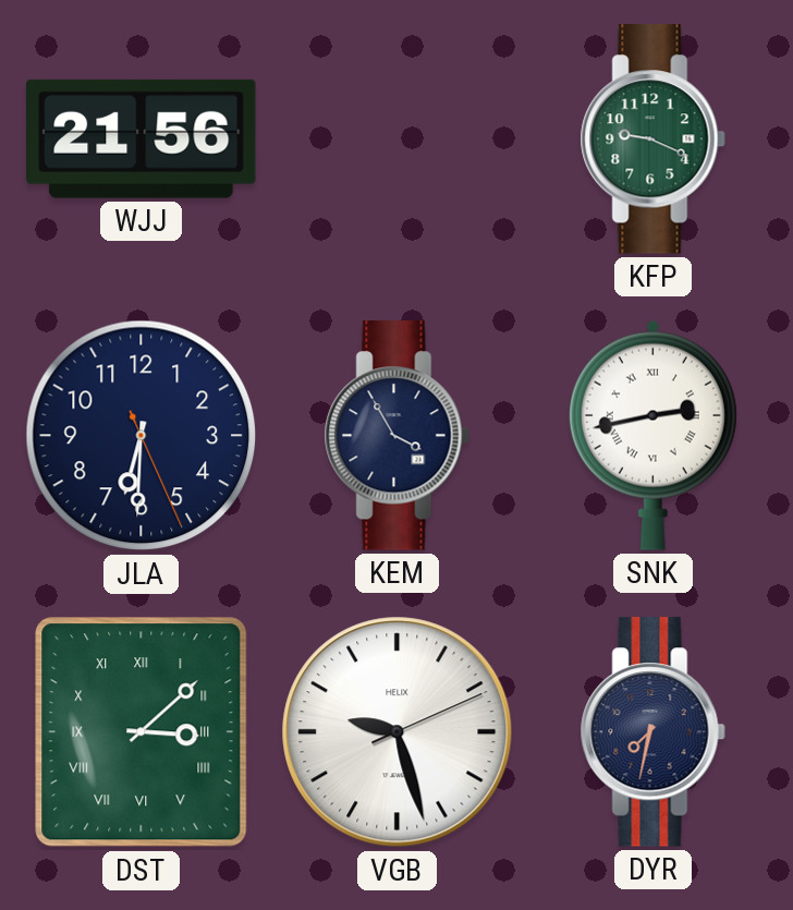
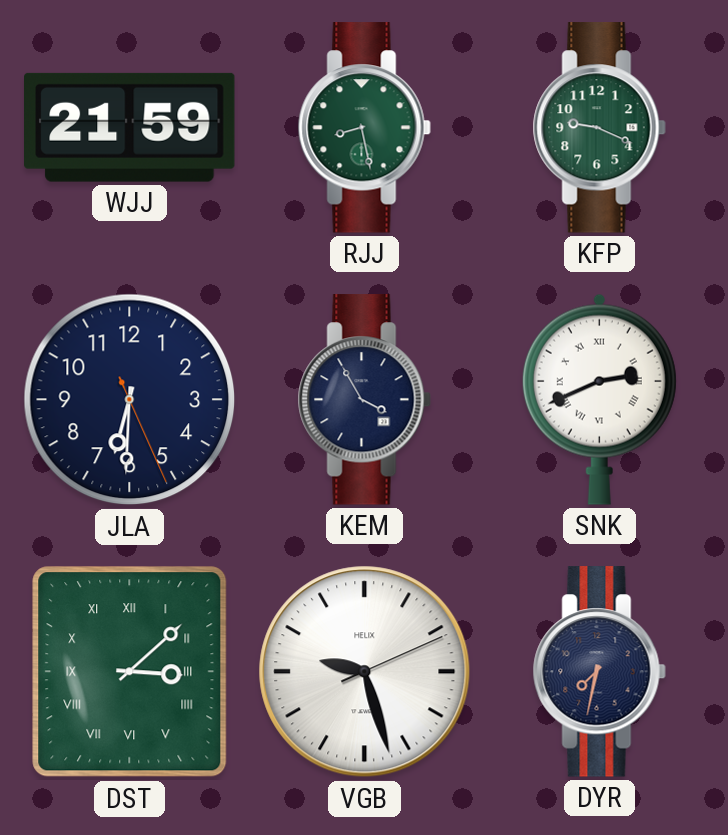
WJJ: 21:56 -> 21:59
RJJ: none -> 8:28
SNK: 2:43 -> 2:41
